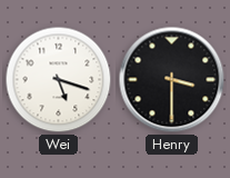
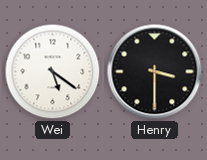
Wei: 5:18 -> 5:21
